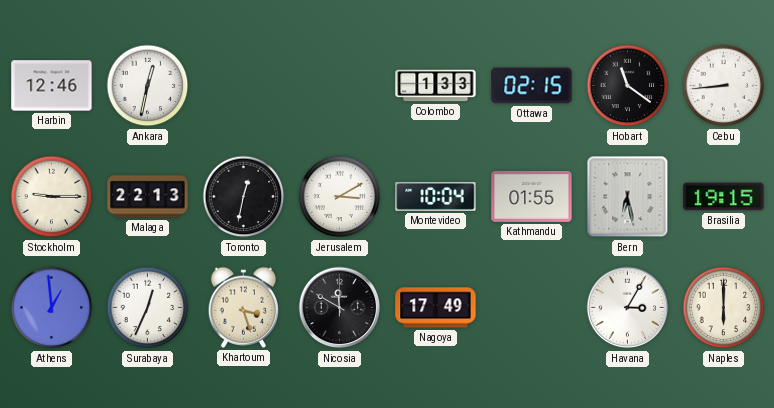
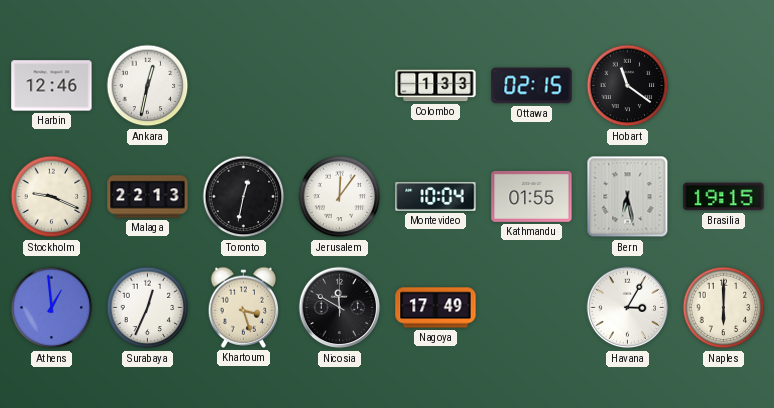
Cebu: 8:44 -> none
Stockholm: 9:15 -> 9:19
Jerusalem: 3:10 -> 12:06
